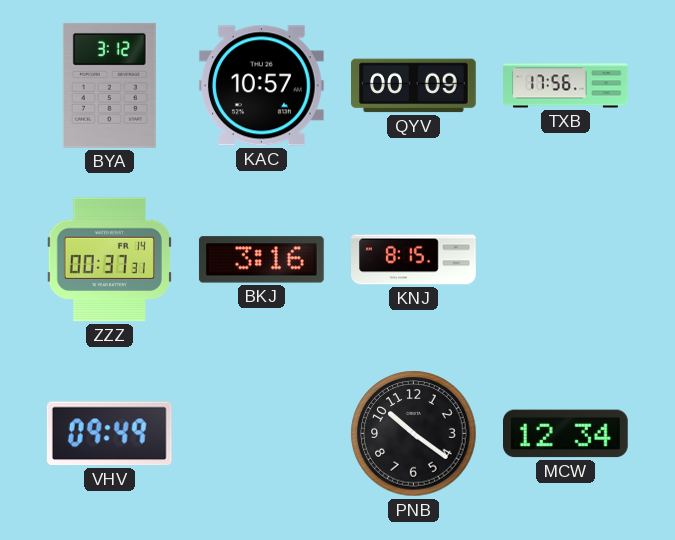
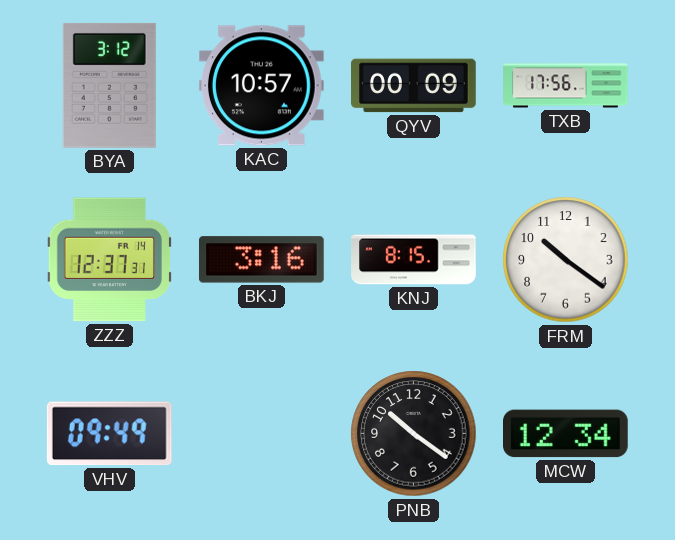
ZZZ: 00:37 -> 12:37
FRM: none -> 10:21
